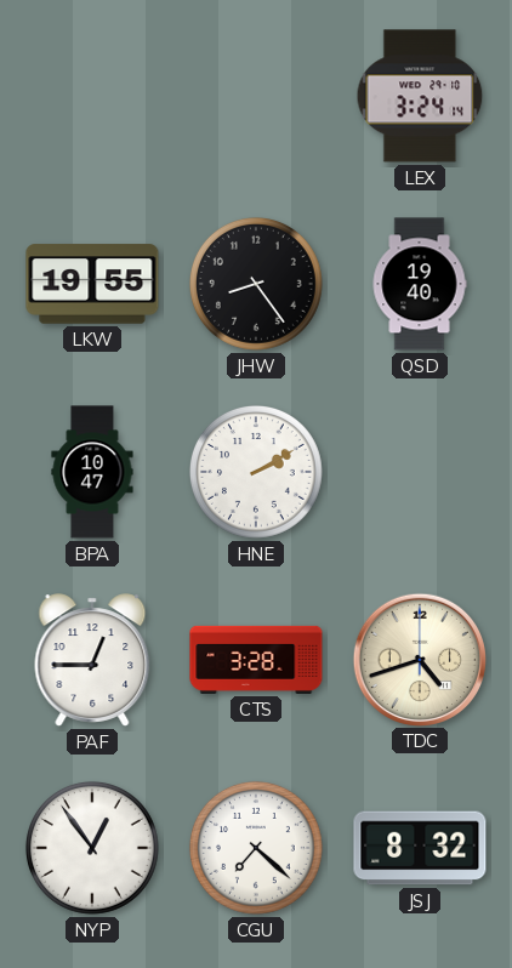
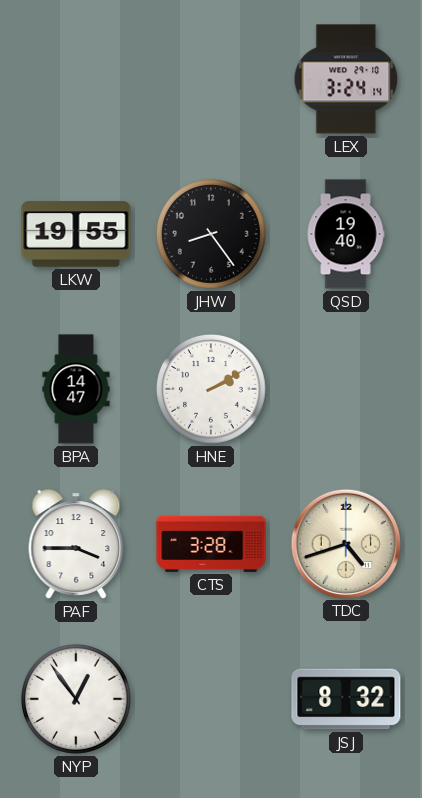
BPA: 10:47 -> 14:47
PAF: 12:45 -> 3:45
CGU: 7:22 -> none
